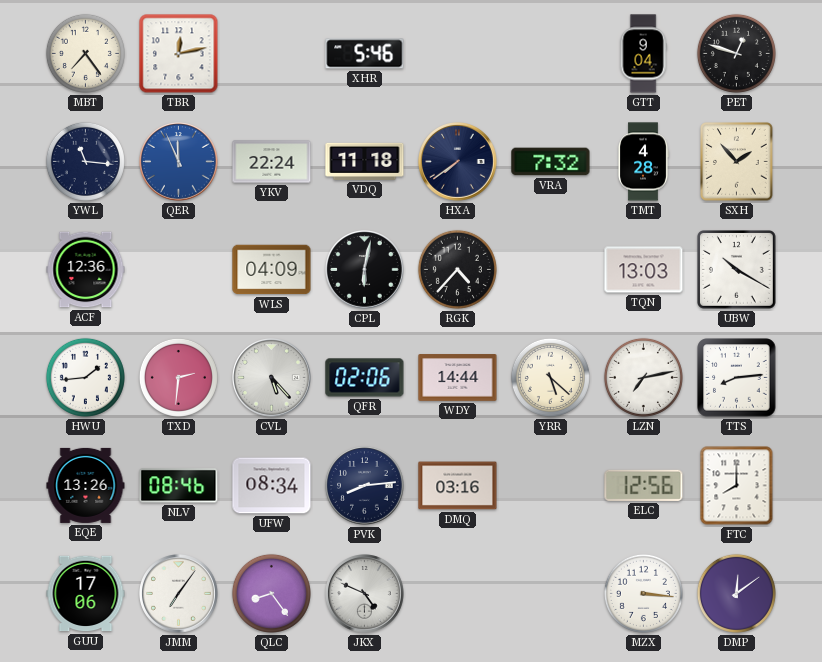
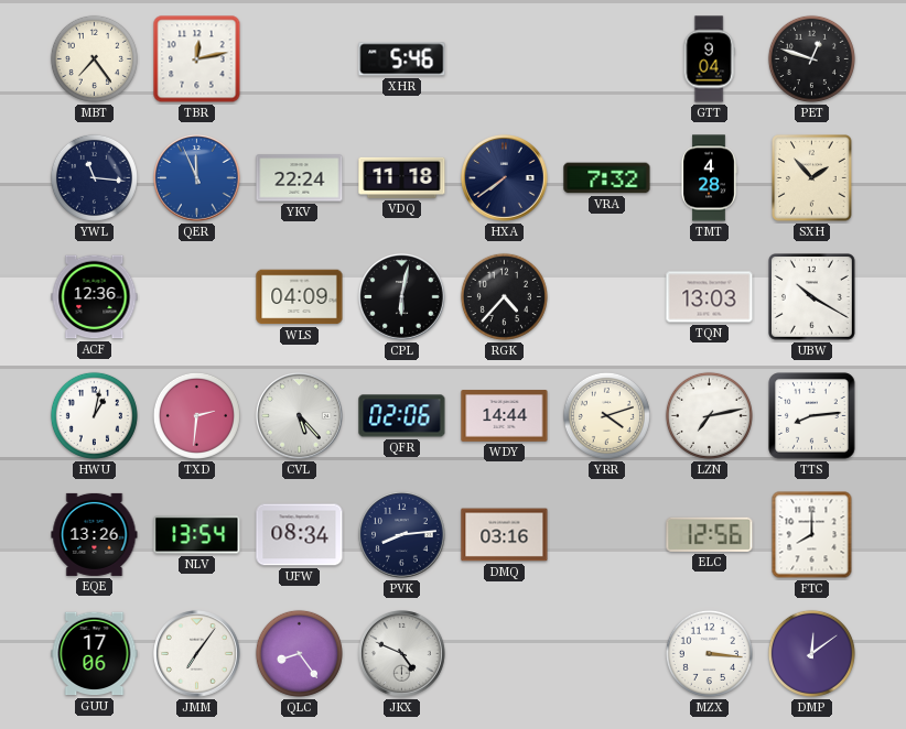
HWU: 1:44 -> 1:02
YRR: 5:22 -> 4:12
NLV: 08:46 -> 13:54
